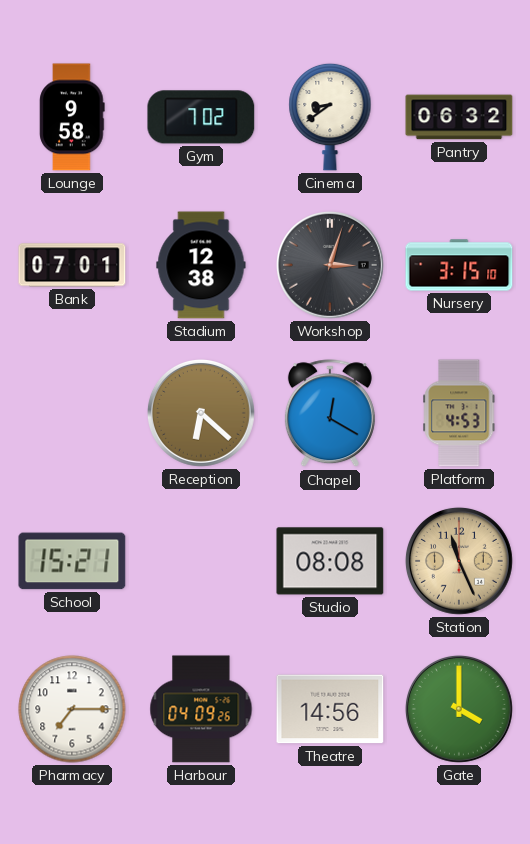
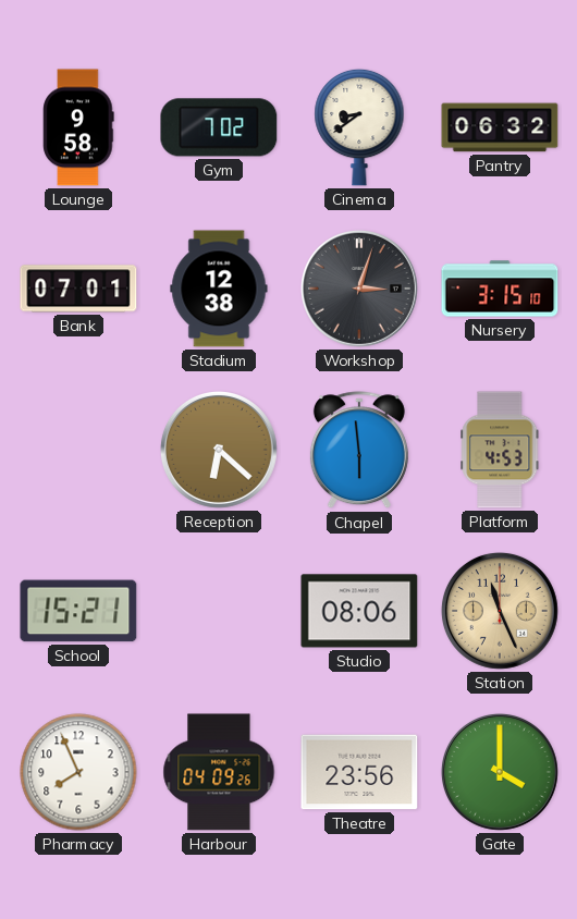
Chapel: 12:20 -> 5:59
Studio: 08:08 -> 08:06
Pharmacy: 7:15 -> 7:56
Theatre: 14:56 -> 23:56
